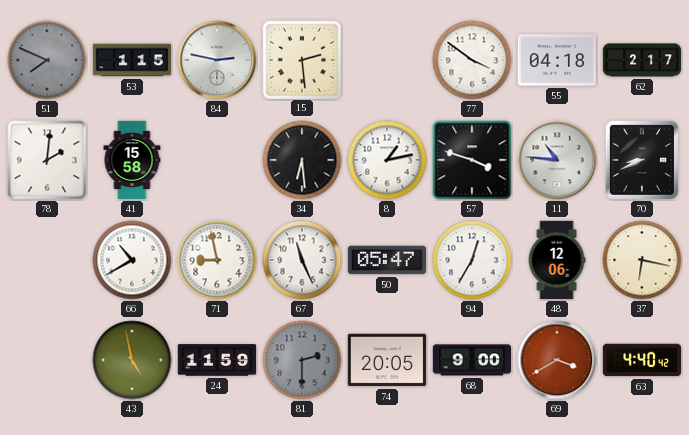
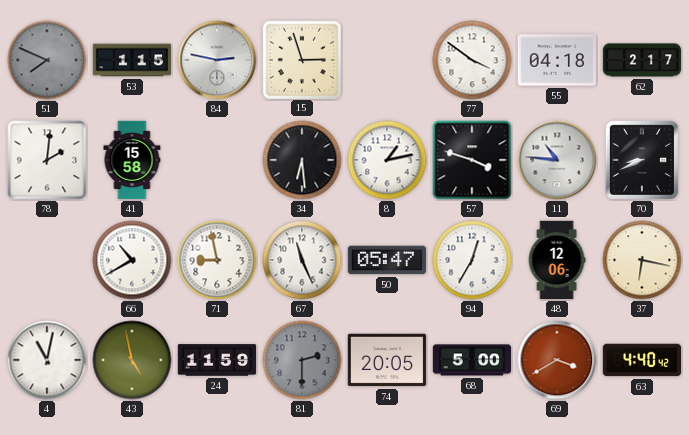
15: 2:29 -> 2:57
4: none -> 11:02
68: 9:00 -> 5:00
